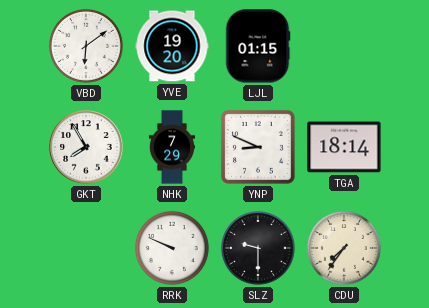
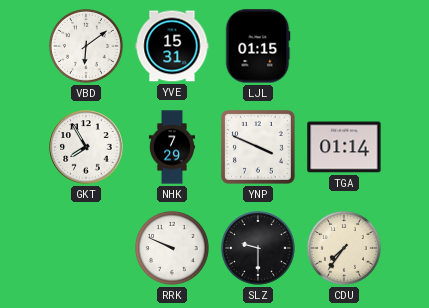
YVE: 19:20 -> 15:31
YNP: 8:49 -> 3:49
TGA: 18:14 -> 01:14
